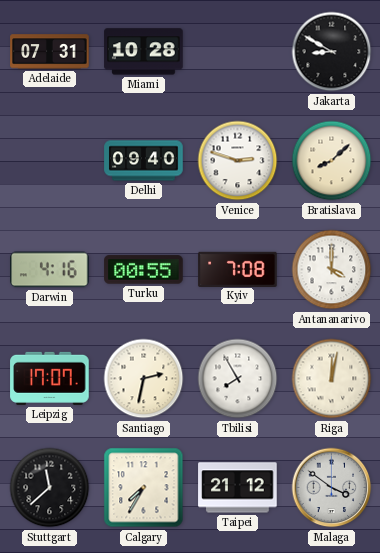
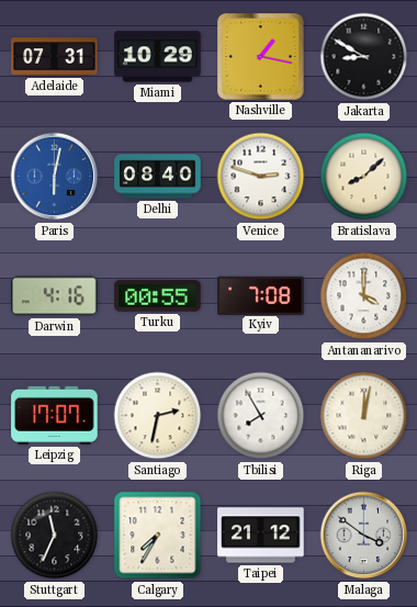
Miami: 10:28 -> 10:29
Nashville: none -> 1:17
Paris: none -> 6:02
Delhi: 09:40 -> 08:40
Stuttgart: 11:38 -> 11:34
